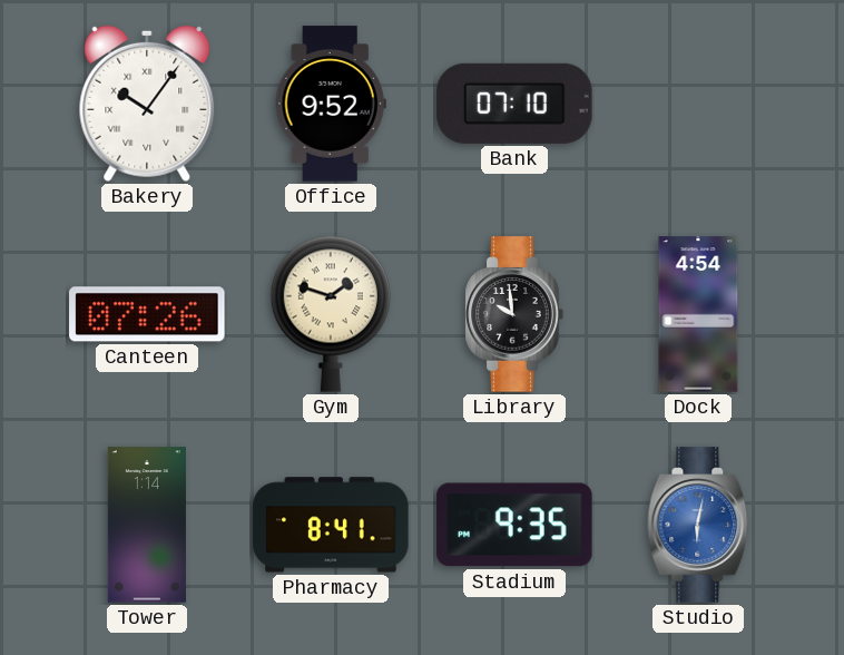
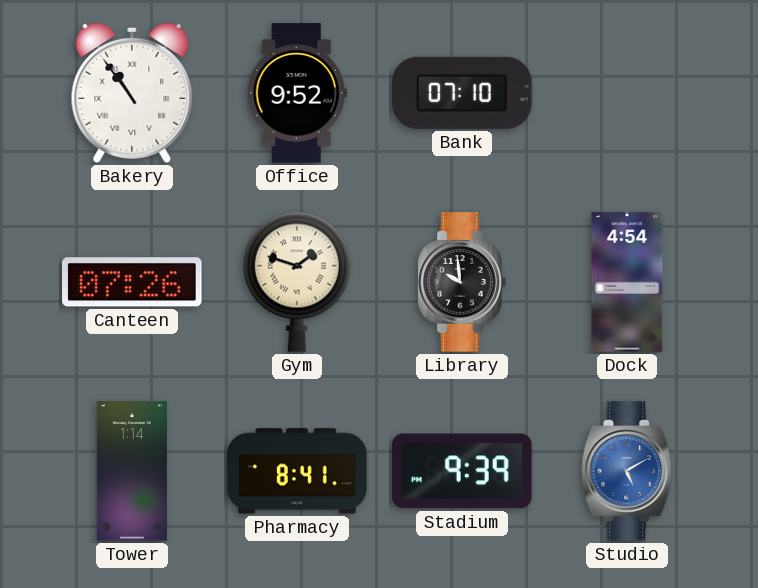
Bakery: 10:06 -> 10:54
Stadium: 9:35 -> 9:39
Studio: 6:02 -> 5:10
